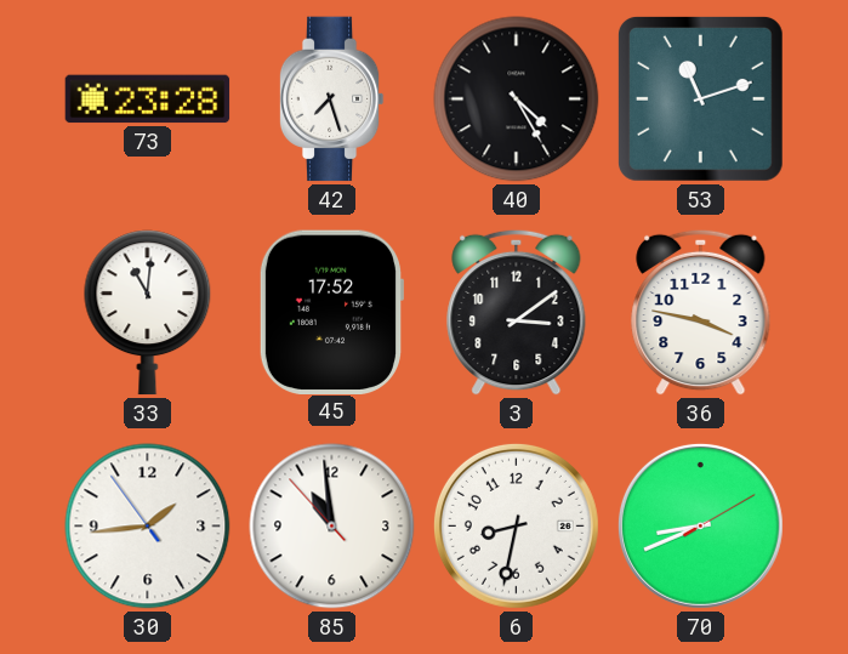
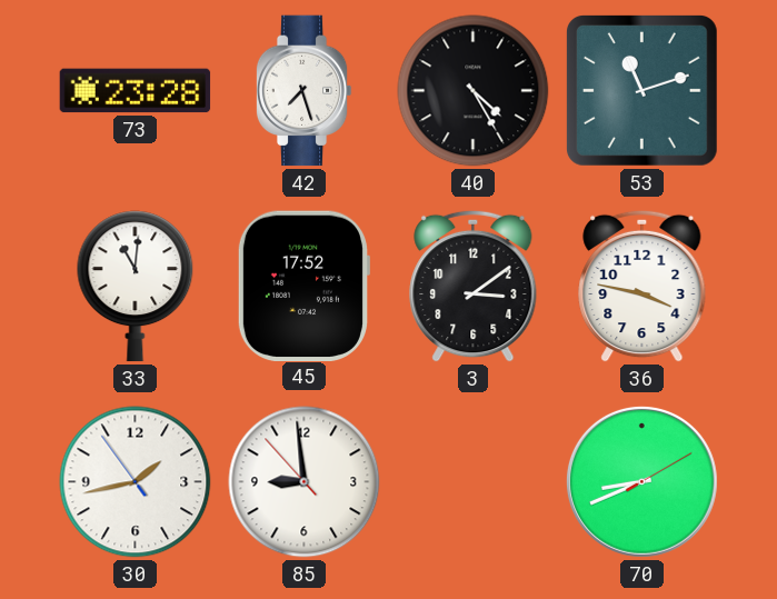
30: 1:43 -> 1:42
85: 10:58 -> 8:58
6: 8:32 -> none
